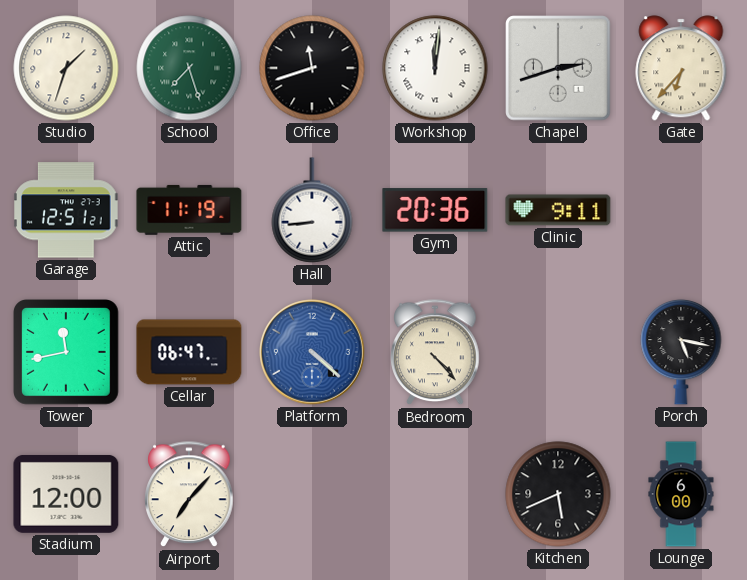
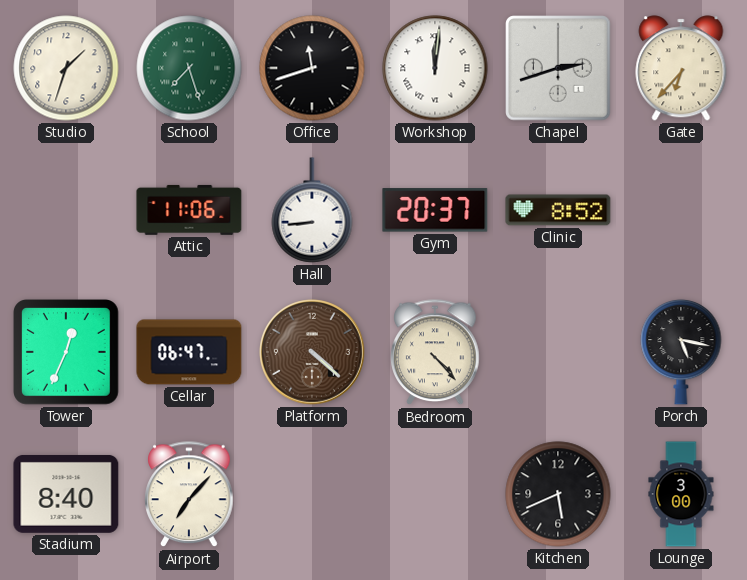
Garage: 12:51 -> none
Attic: 11:19 -> 11:06
Gym: 20:36 -> 20:37
Clinic: 9:11 -> 8:52
Tower: 11:43 -> 12:34
Platform dial: blue -> brown
Stadium: 12:00 -> 8:40
Lounge: 6:00 -> 3:00
